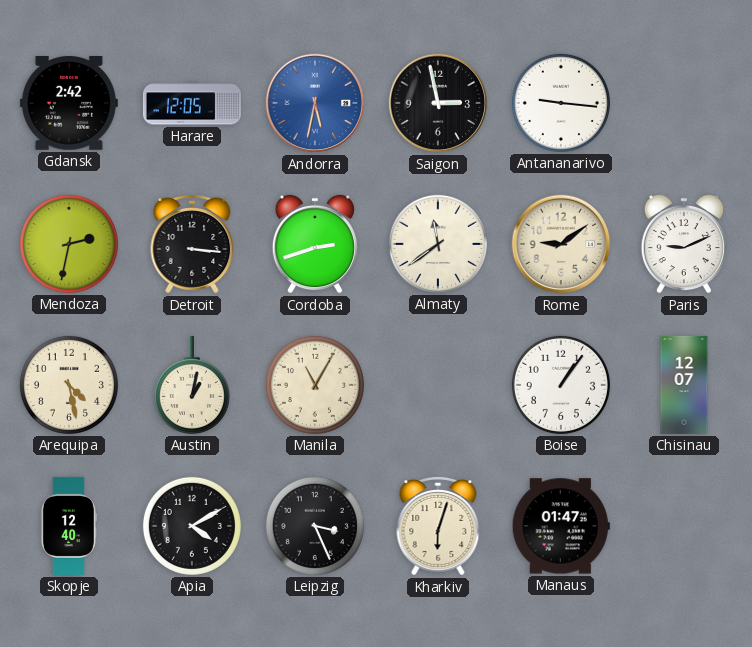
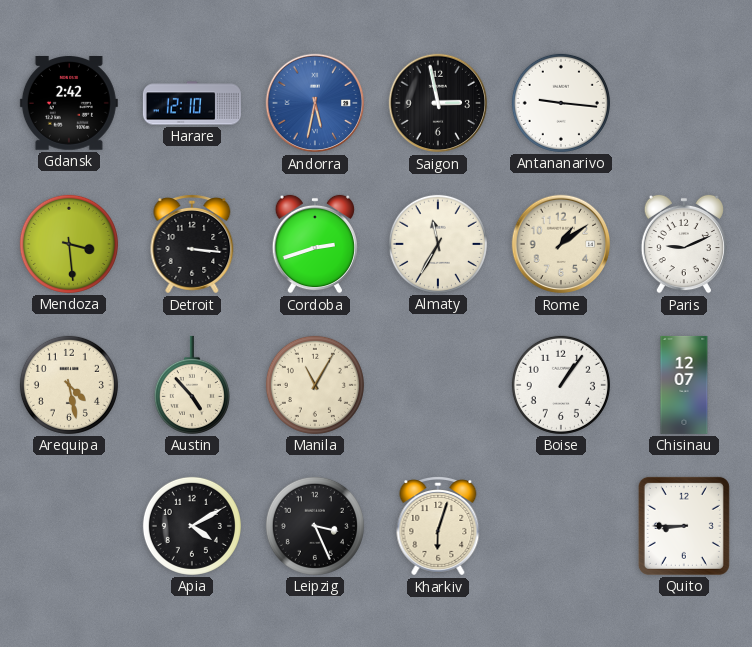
Harare: 12:05 -> 12:10
Mendoza: 2:32 -> 3:29
Almaty: 11:39 -> 11:35
Rome: 9:09 -> 1:09
Austin: 1:02 -> 4:53
Skopje: 12:40 -> none
Manaus: 01:47 -> none
Quito: none -> 8:45
